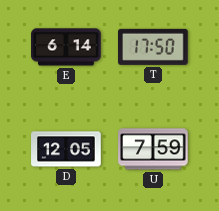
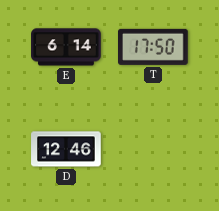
D: 12:05 -> 12:46
U: 7:59 -> none
